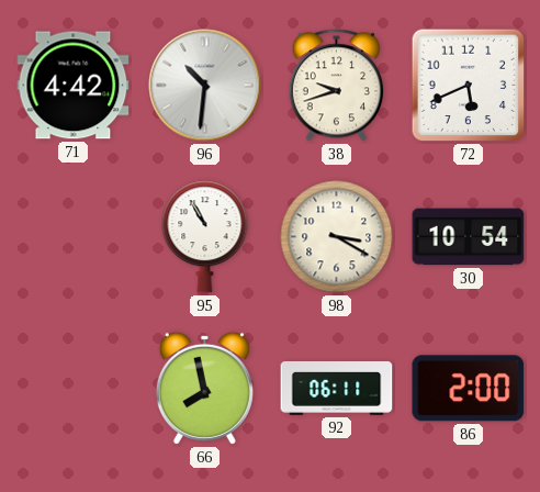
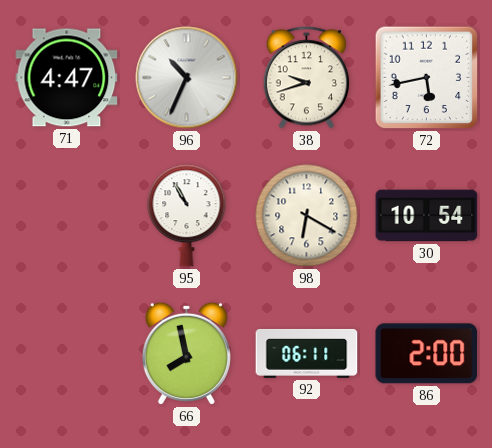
71: 4:42 -> 4:47
96: 10:31 -> 10:34
72: 5:41 -> 5:43
98: 3:20 -> 6:20
